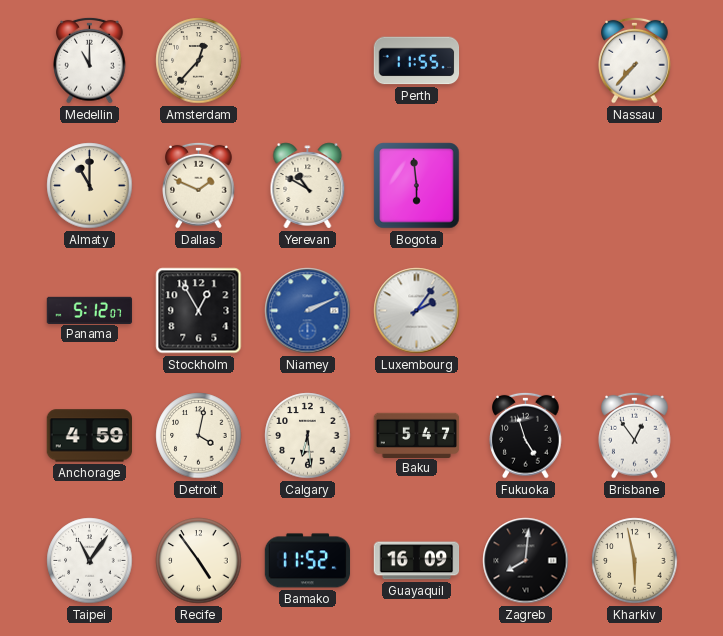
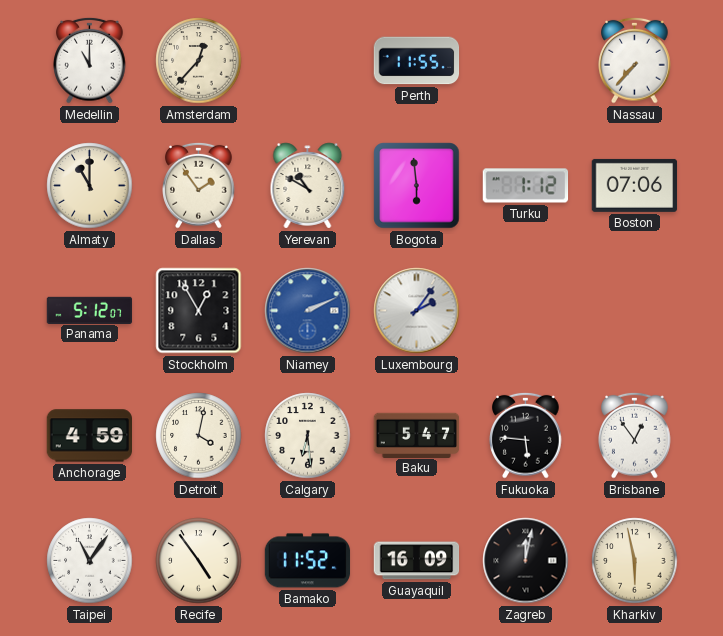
Dallas: 1:49 -> 1:54
Turku: none -> 1:12
Boston: none -> 07:06
Fukuoka: 4:57 -> 5:46
Zagreb: 8:01 -> 12:02
